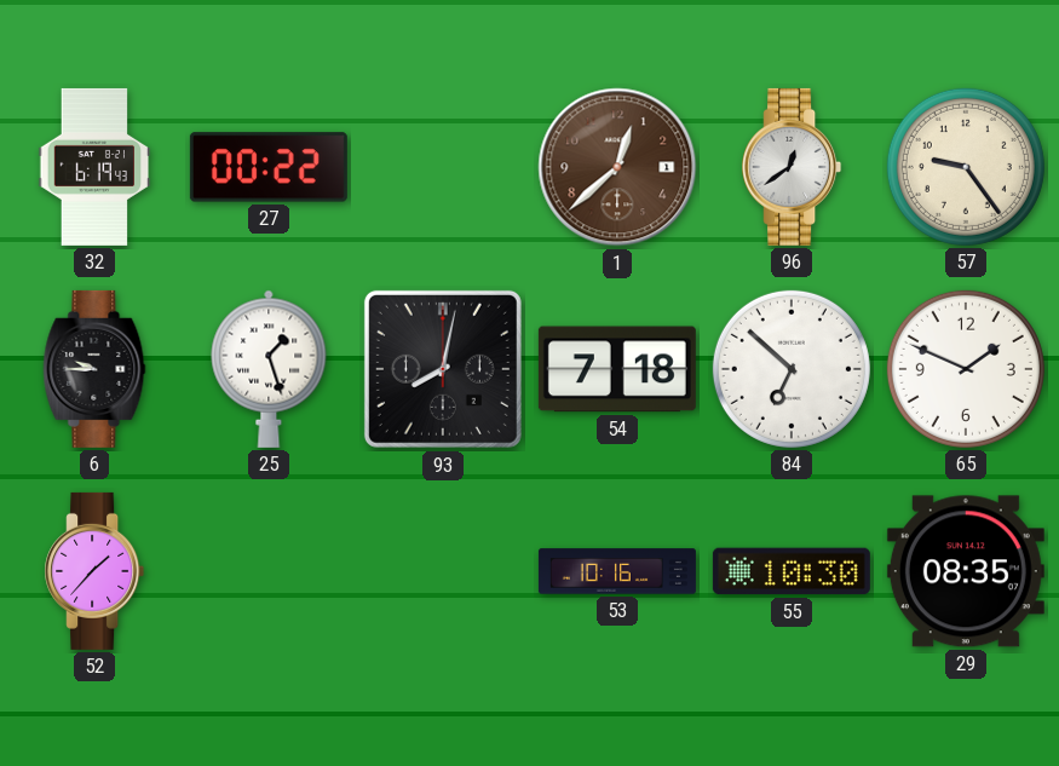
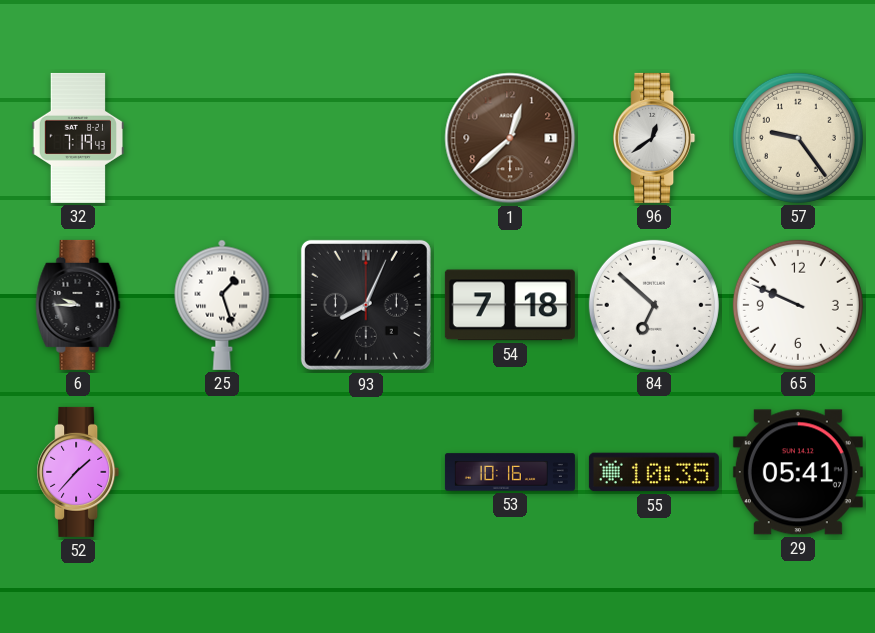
32: 6:19 -> 7:19
27: 00:22 -> none
93: 8:02 -> 8:04
65: 1:49 -> 9:49
55: 10:30 -> 10:35
29: 08:35 -> 05:41
